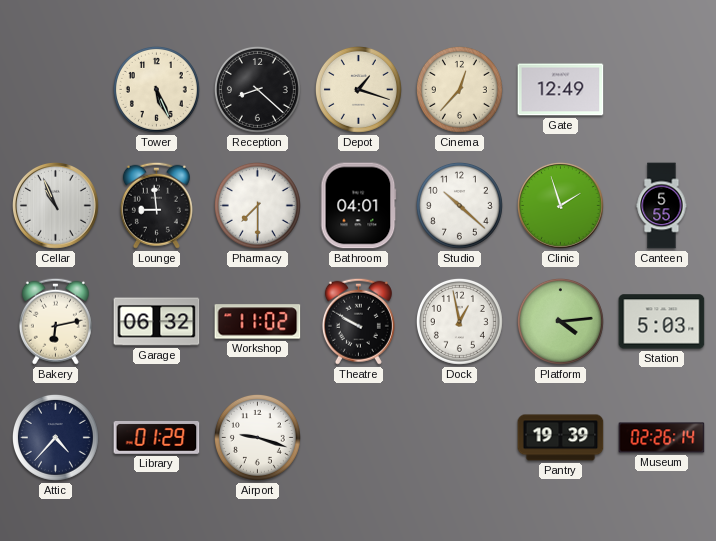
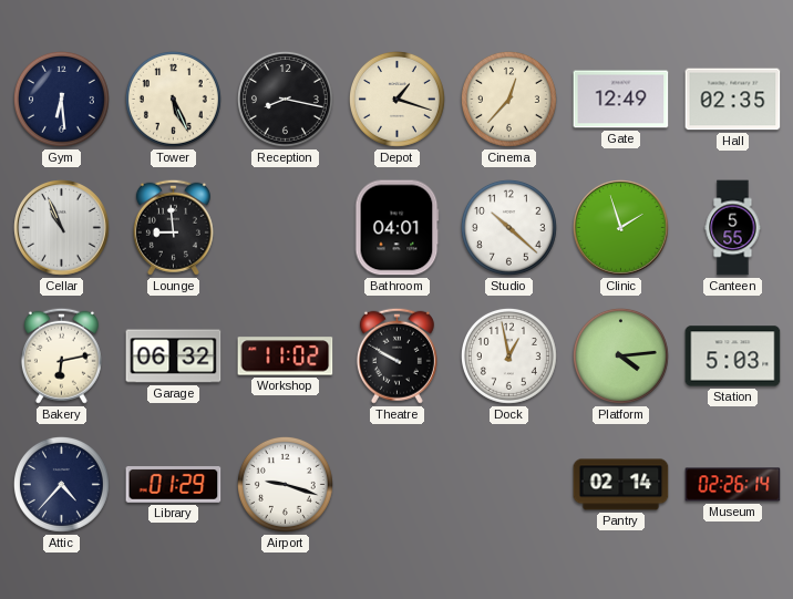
Gym: none -> 6:29
Reception: 8:22 -> 8:17
Hall: none -> 02:35
Pharmacy: 7:30 -> none
Pantry: 19:39 -> 02:14
